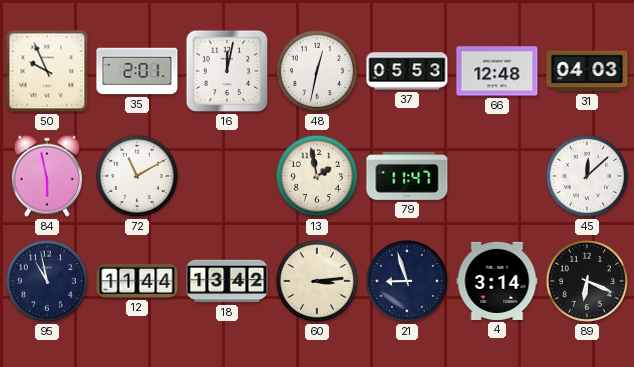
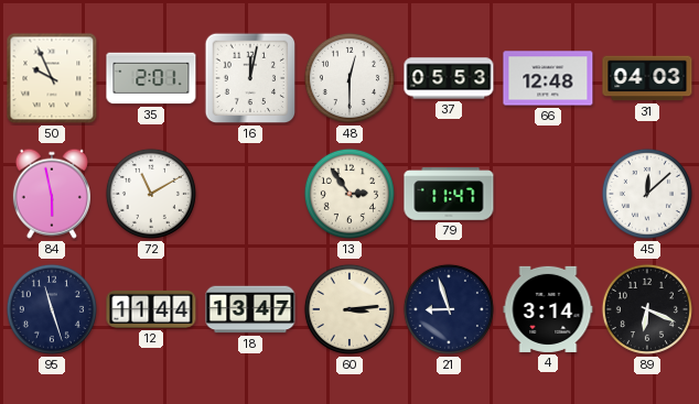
48: 12:32 -> 12:30
13: 1:58 -> 2:54
95: 10:58 -> 11:27
18: 13:42 -> 13:47
